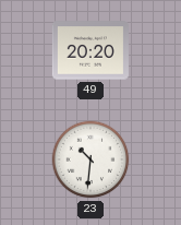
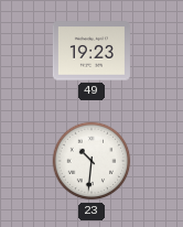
49: 20:20 -> 19:23
